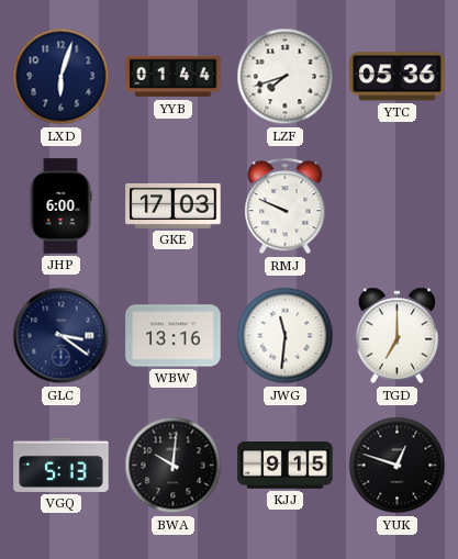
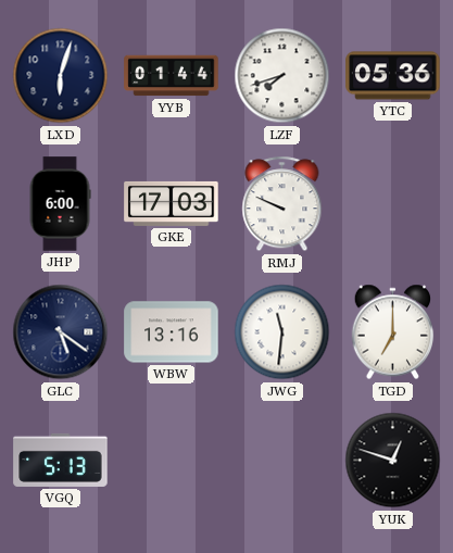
GLC: 3:21 -> 5:21
BWA: 10:01 -> none
KJJ: 9:15 -> none
